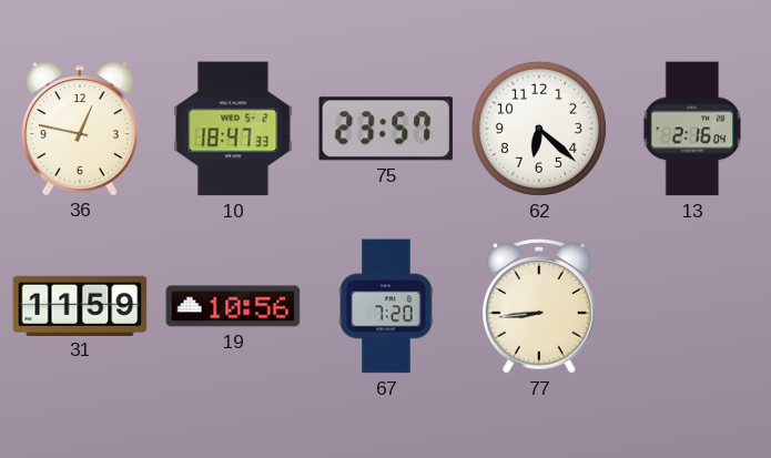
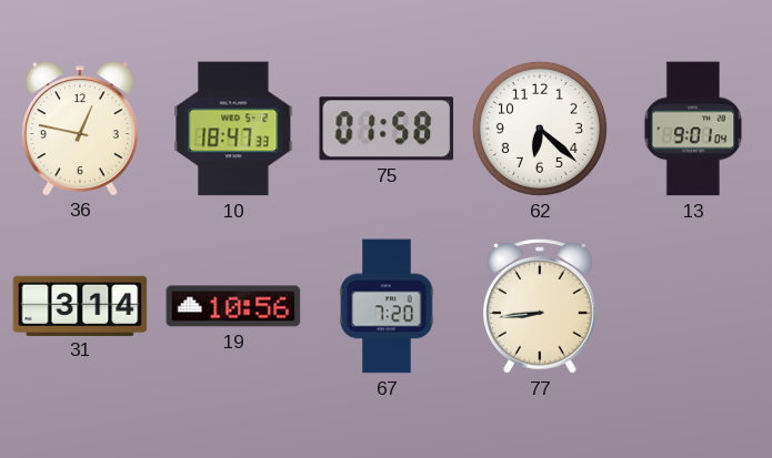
75: 23:57 -> 01:58
13: 2:16 -> 9:01
31: 11:59 -> 3:14
